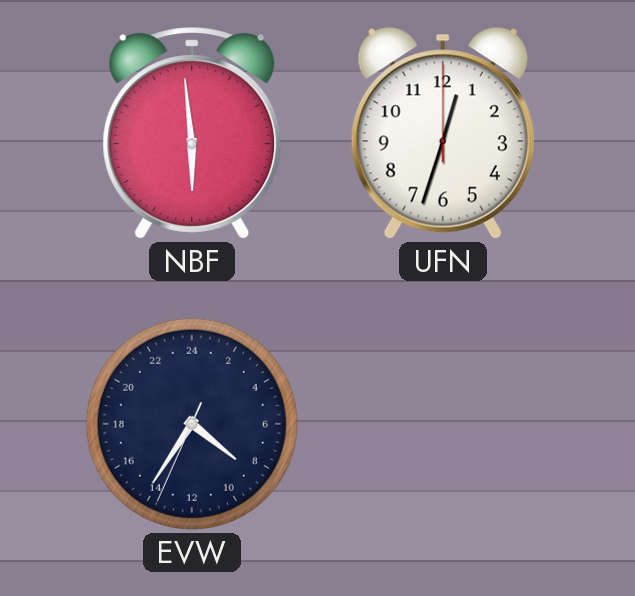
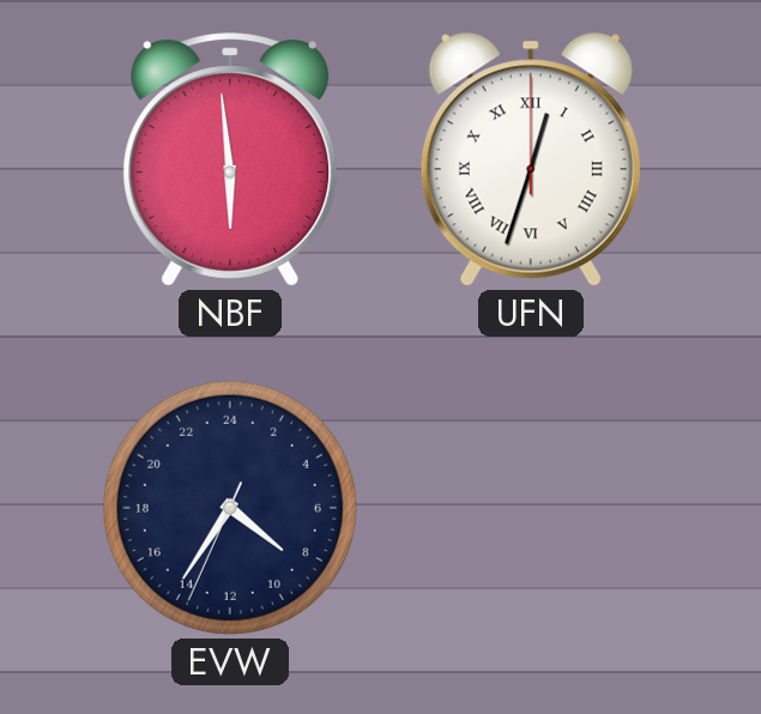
UFN numerals: Arabic -> Roman
